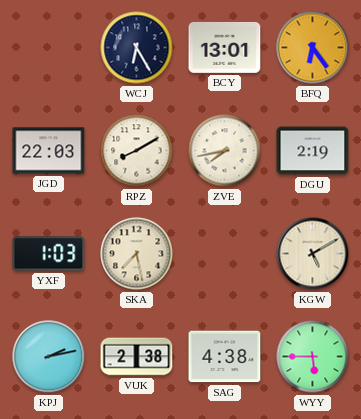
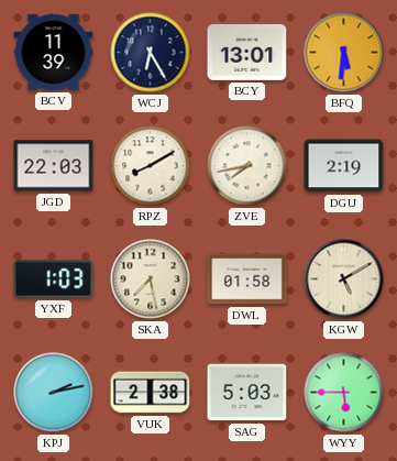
BCV: none -> 11:39
BFQ: 6:24 -> 5:31
DWL: none -> 01:58
SAG: 4:38 -> 5:03
